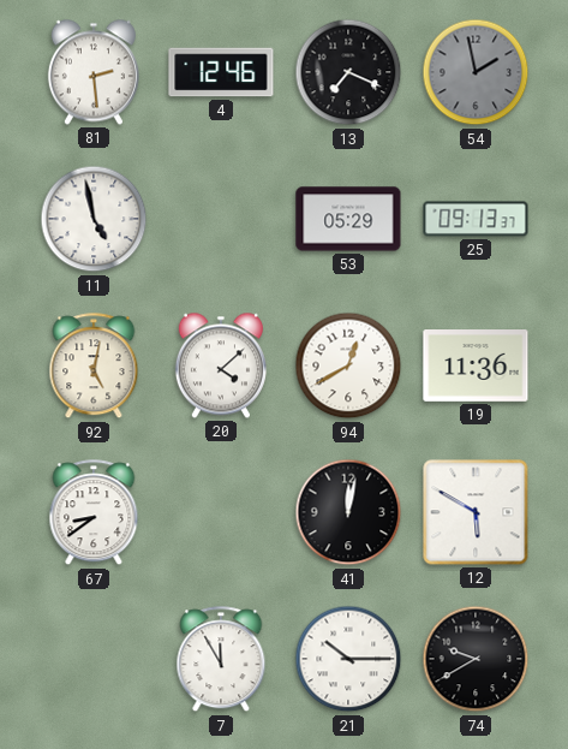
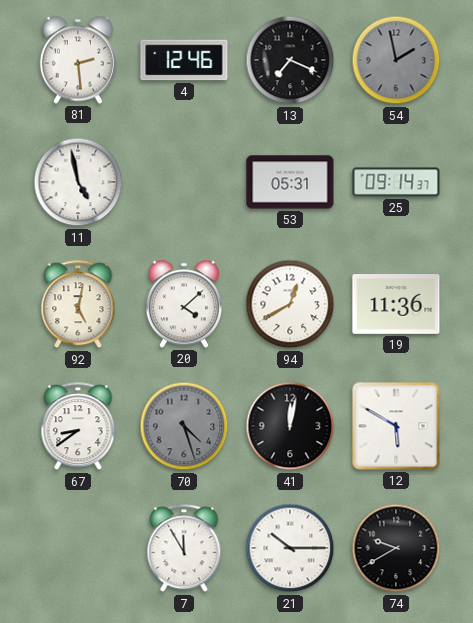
53: 05:29 -> 05:31
25: 09:13 -> 09:14
70: none -> 4:27
